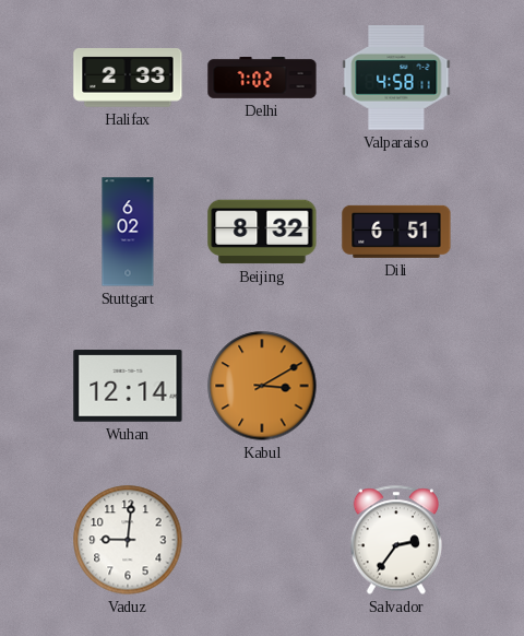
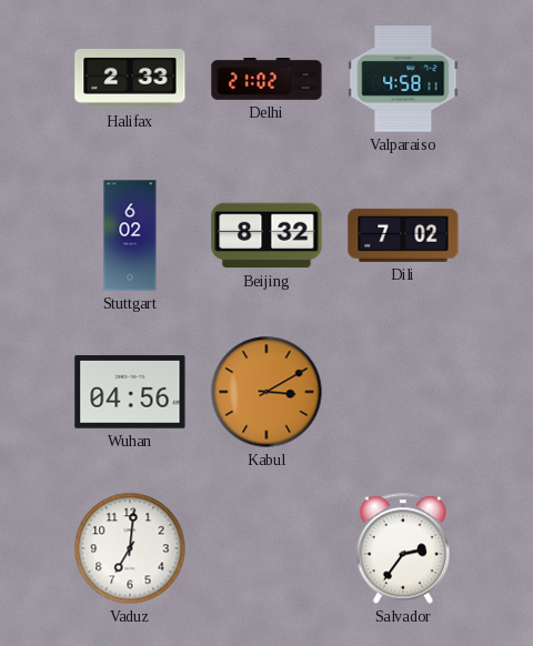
Delhi: 7:02 -> 21:02
Dili: 6:51 -> 7:02
Wuhan: 12:14 -> 04:56
Vaduz: 9:01 -> 7:01
